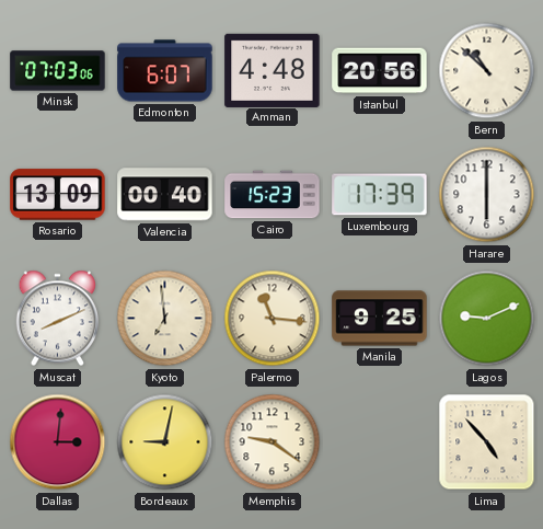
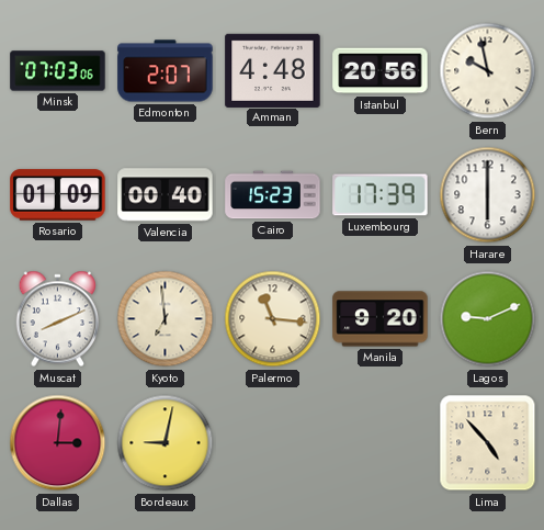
Edmonton: 6:07 -> 2:07
Bern: 10:52 -> 9:58
Rosario: 13:09 -> 01:09
Manila: 9:25 -> 9:20
Memphis: 9:21 -> none
